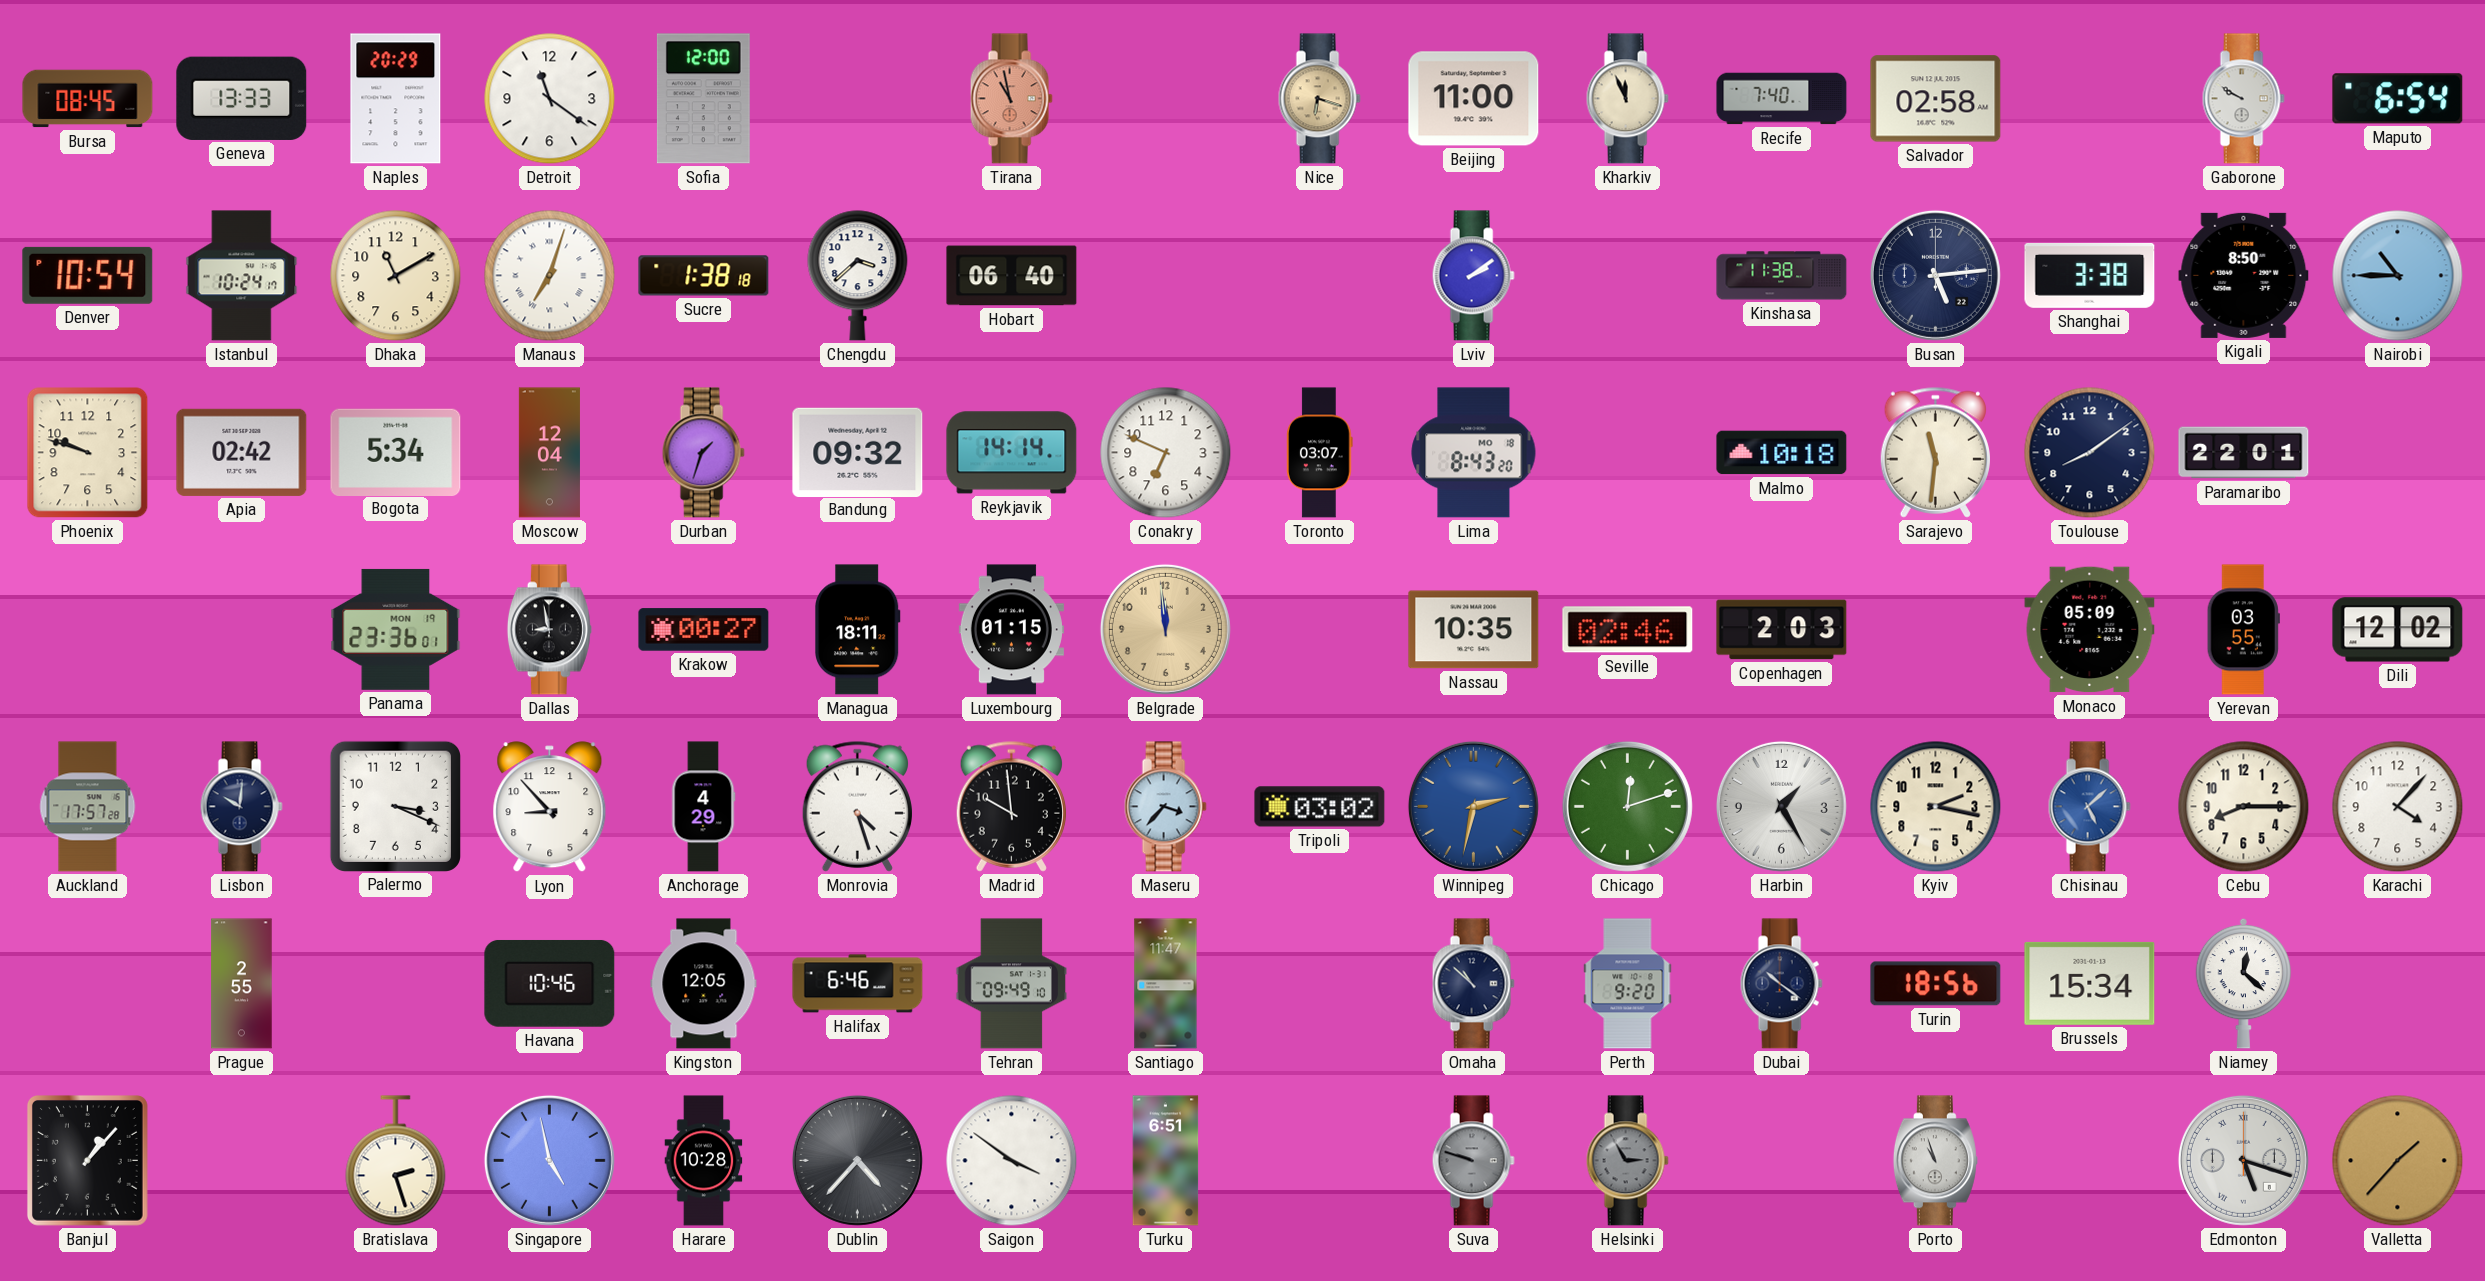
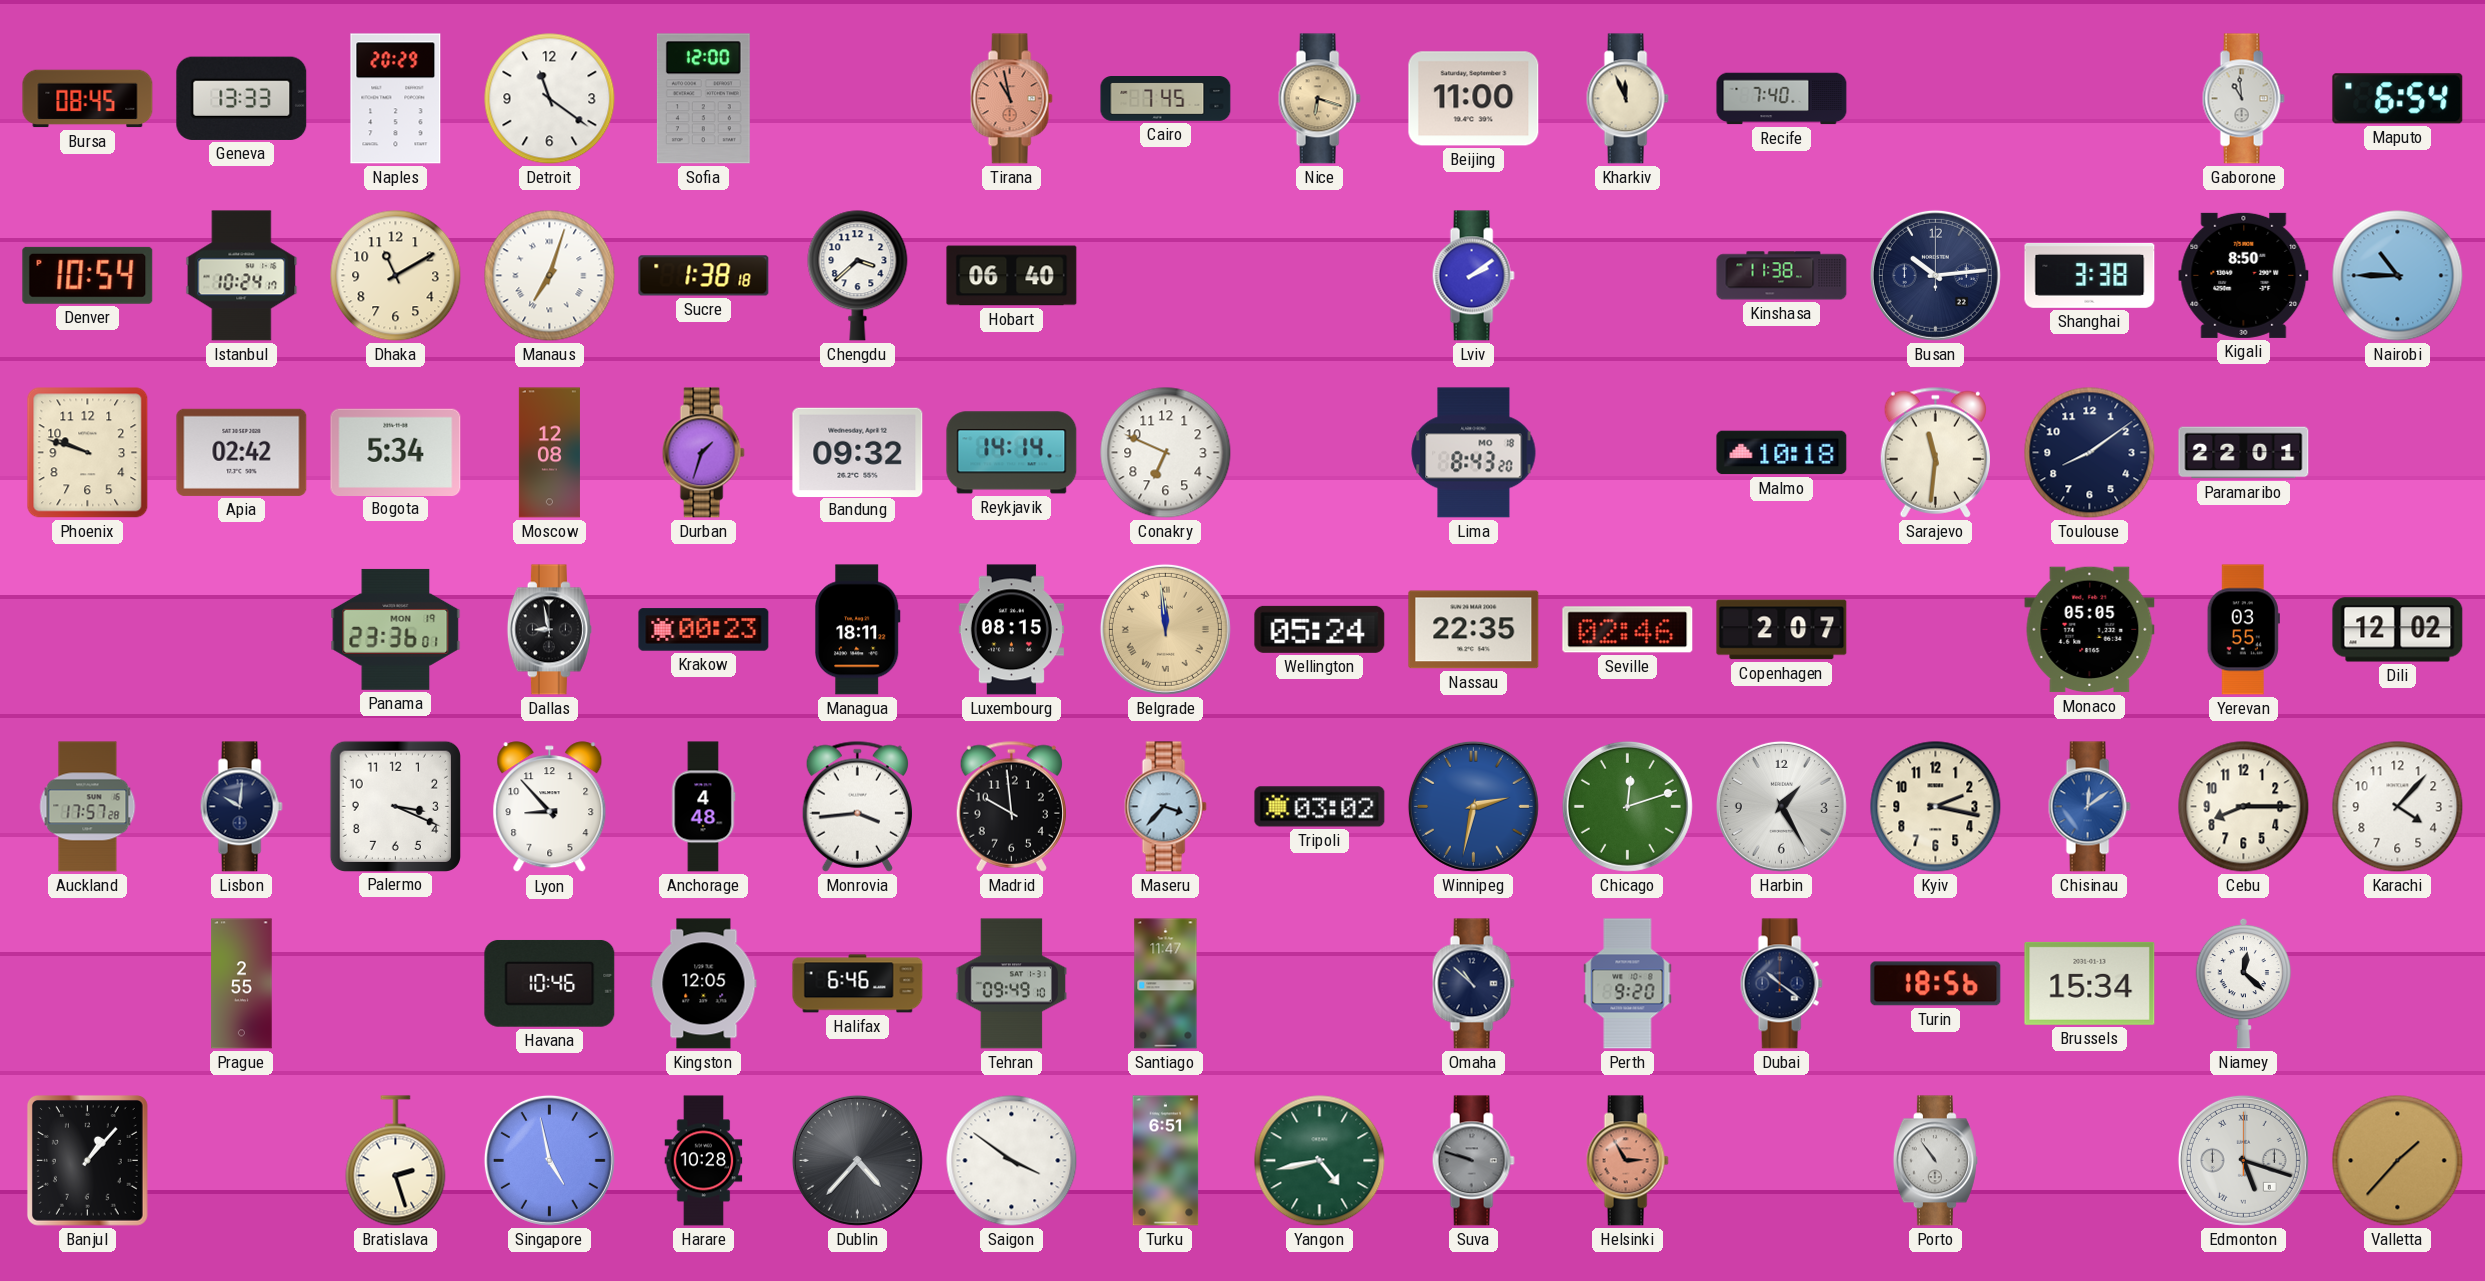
Cairo: none -> 7:45
Salvador: 02:58 -> none
Gaborone: 9:50 -> 10:59
Busan: 5:14 -> 10:14
Moscow: 12:04 -> 12:08
Toronto: 03:07 -> none
Krakow: 00:27 -> 00:23
Luxembourg: 01:15 -> 08:15
Belgrade numerals: Arabic -> Roman
Wellington: none -> 05:24
Nassau: 10:35 -> 22:35
Copenhagen: 2:03 -> 2:07
Monaco: 05:09 -> 05:05
Anchorage: 4:29 -> 4:48
Monrovia: 4:27 -> 3:44
Chisinau: 5:08 -> 12:09
Yangon: none -> 4:43
Helsinki dial: grey -> salmon
Porto: 10:57 -> 10:54
